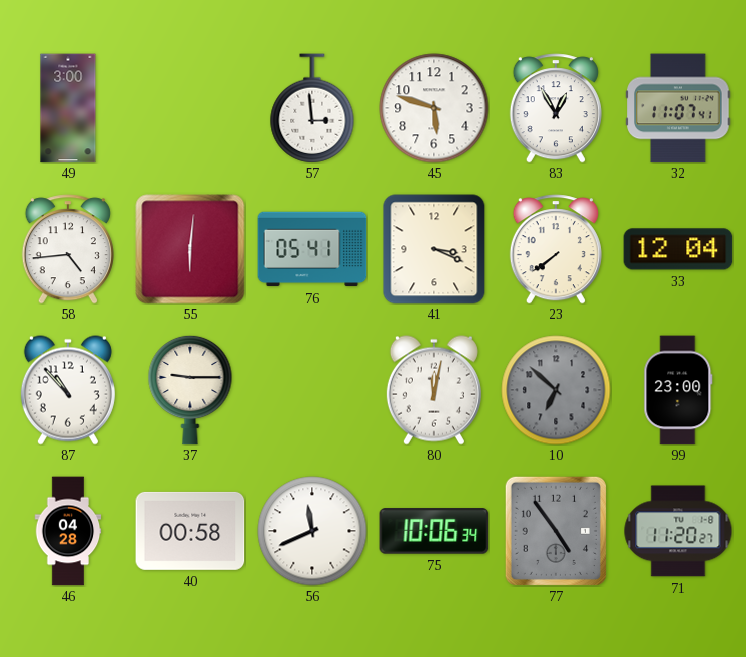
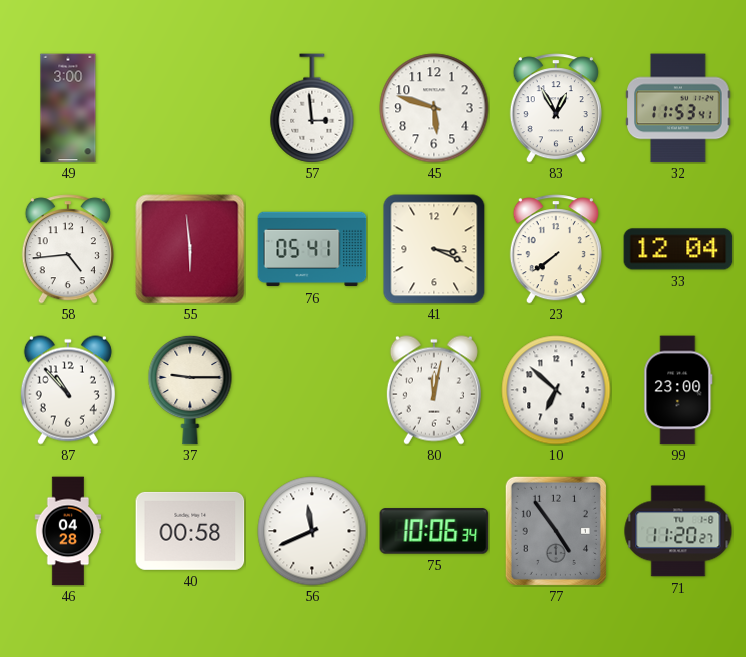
32: 11:07 -> 11:53
55: 6:01 -> 5:59
10 dial: grey -> white
